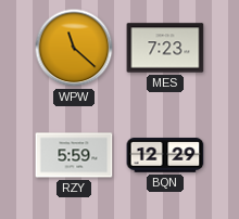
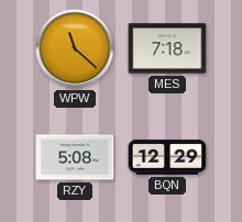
MES: 7:23 -> 7:18
RZY: 5:59 -> 5:08
